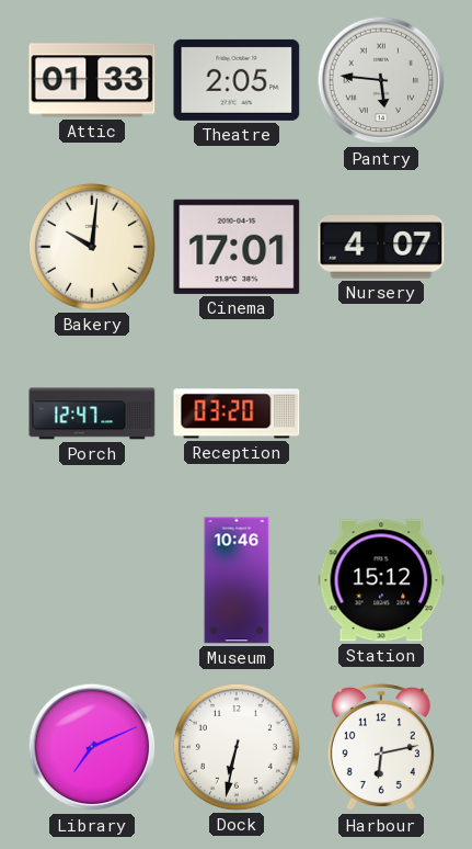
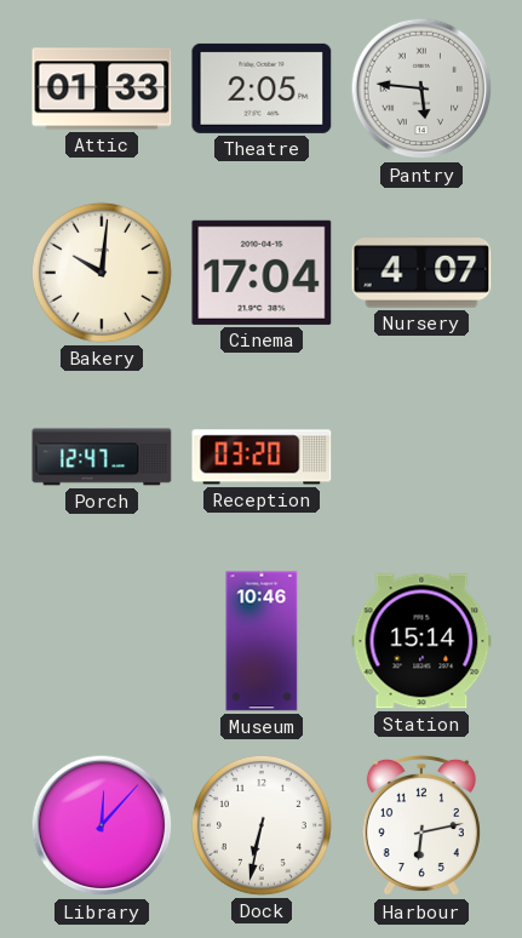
Cinema: 17:01 -> 17:04
Station: 15:12 -> 15:14
Library: 7:11 -> 12:07
